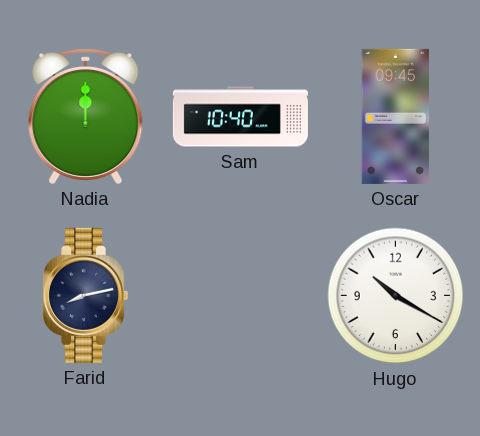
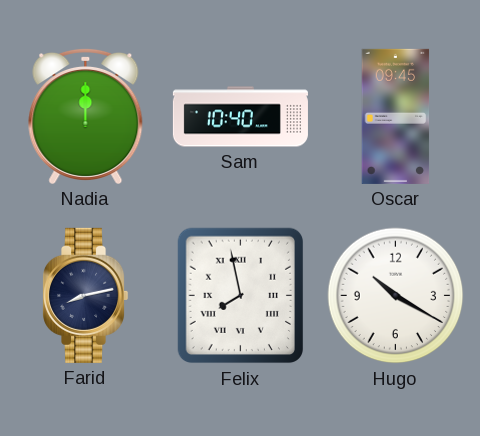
Felix: none -> 7:58
